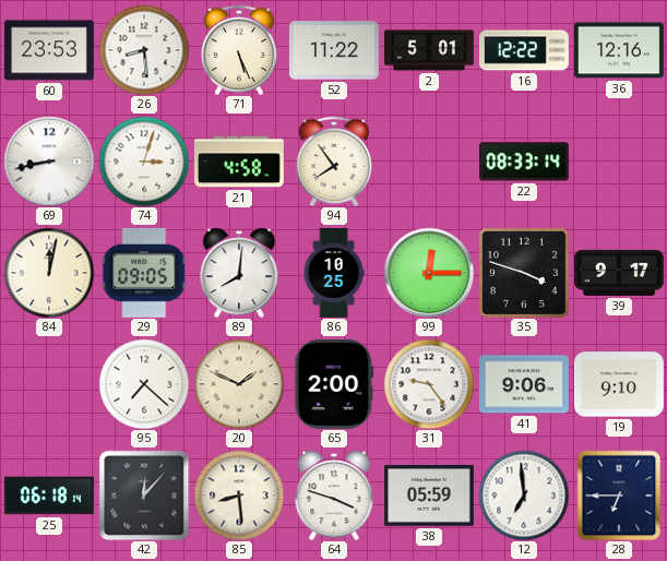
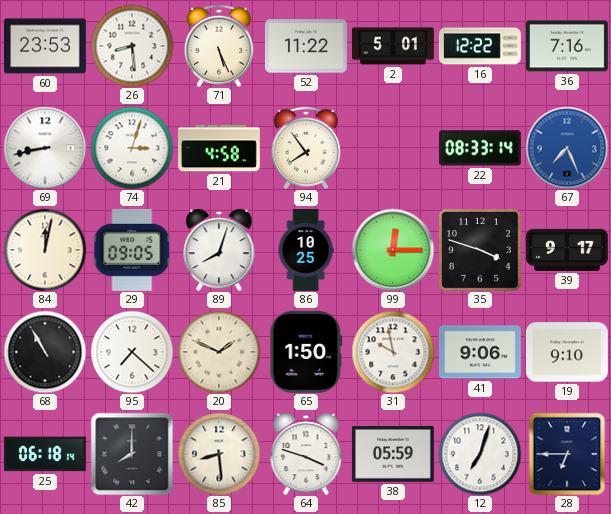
36: 12:16 -> 7:16
67: none -> 7:26
89: 8:01 -> 8:03
68: none -> 10:55
65: 2:00 -> 1:50
31: 9:24 -> 9:58
42: 12:07 -> 8:00
12: 6:59 -> 7:03
